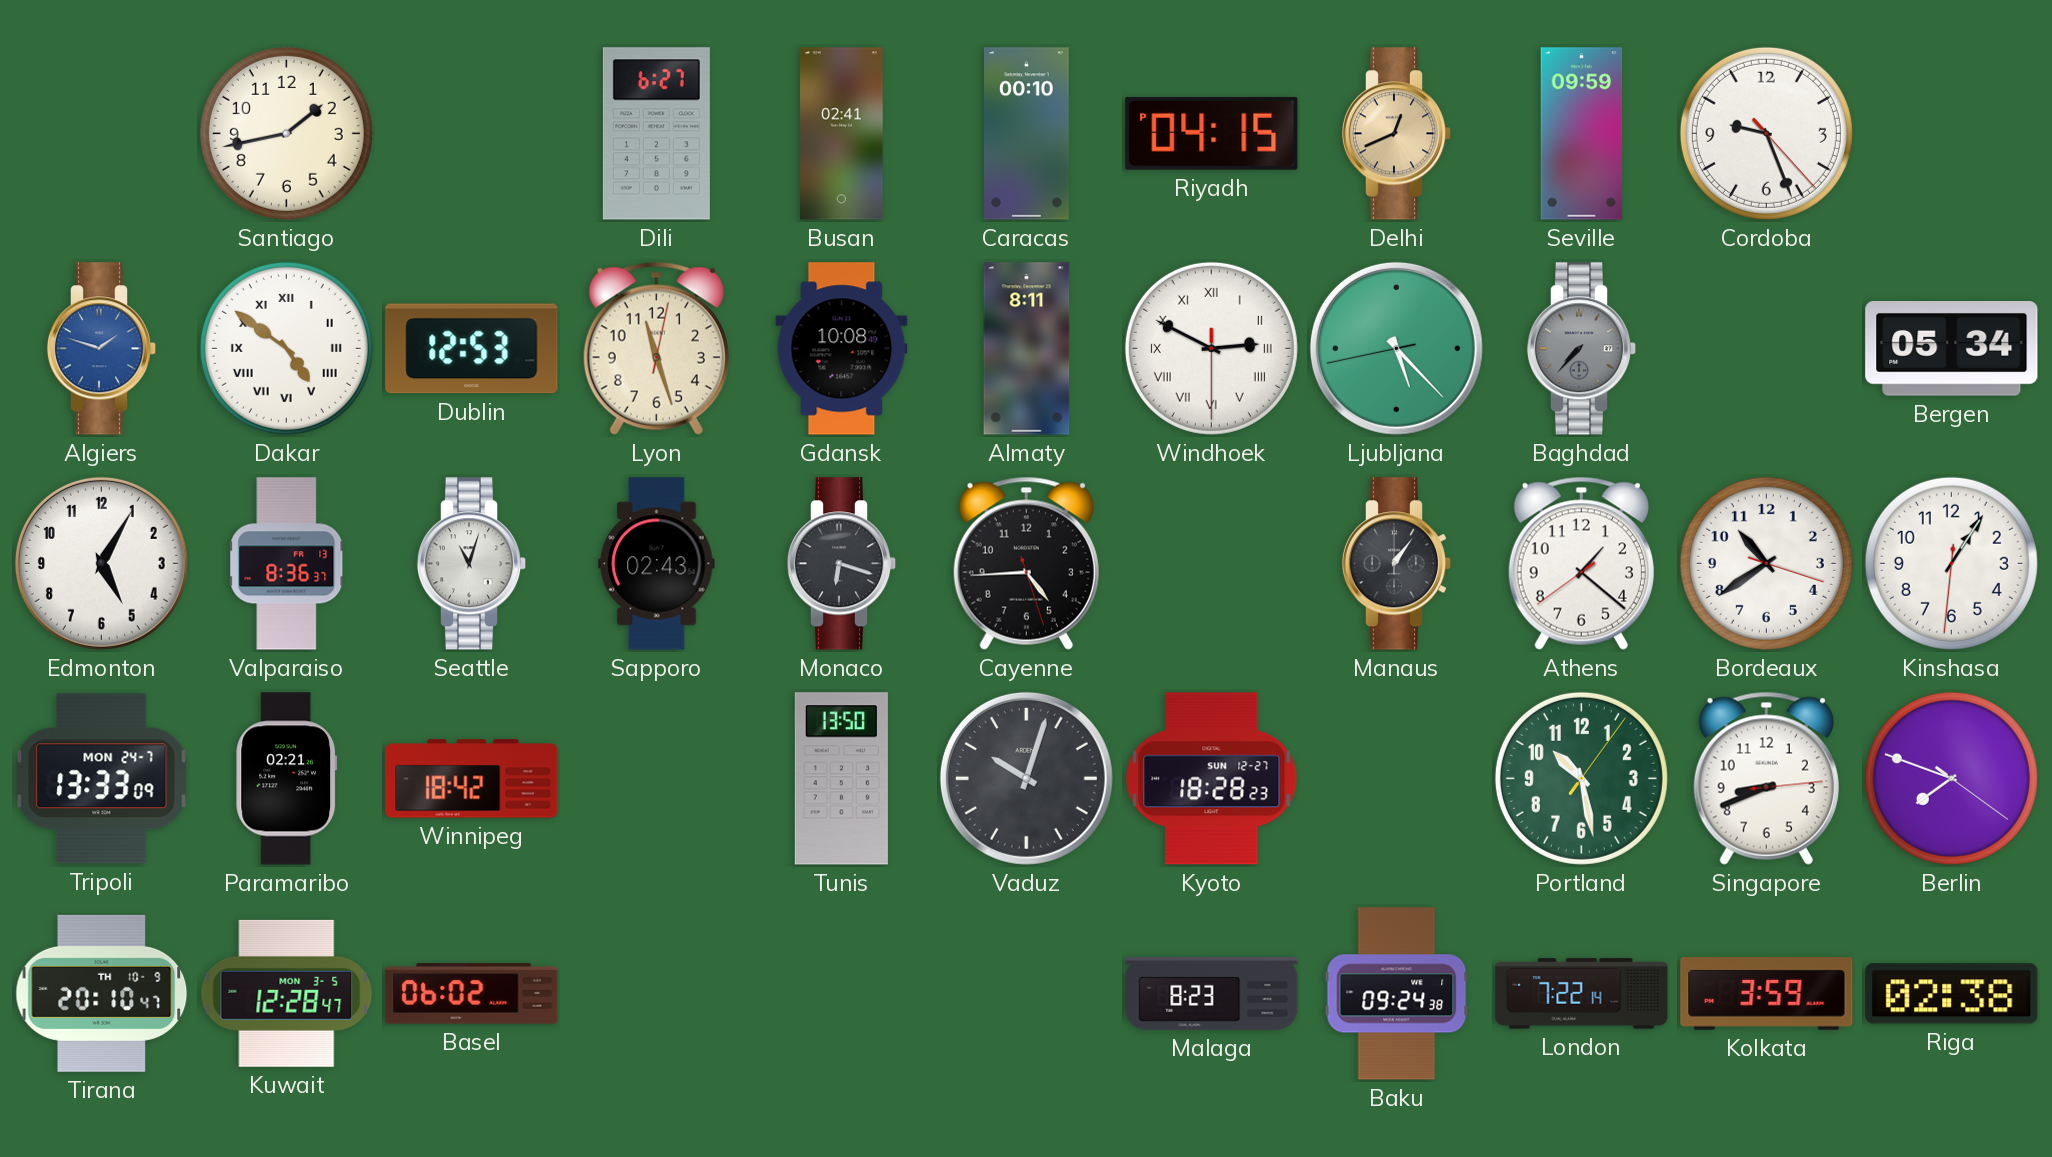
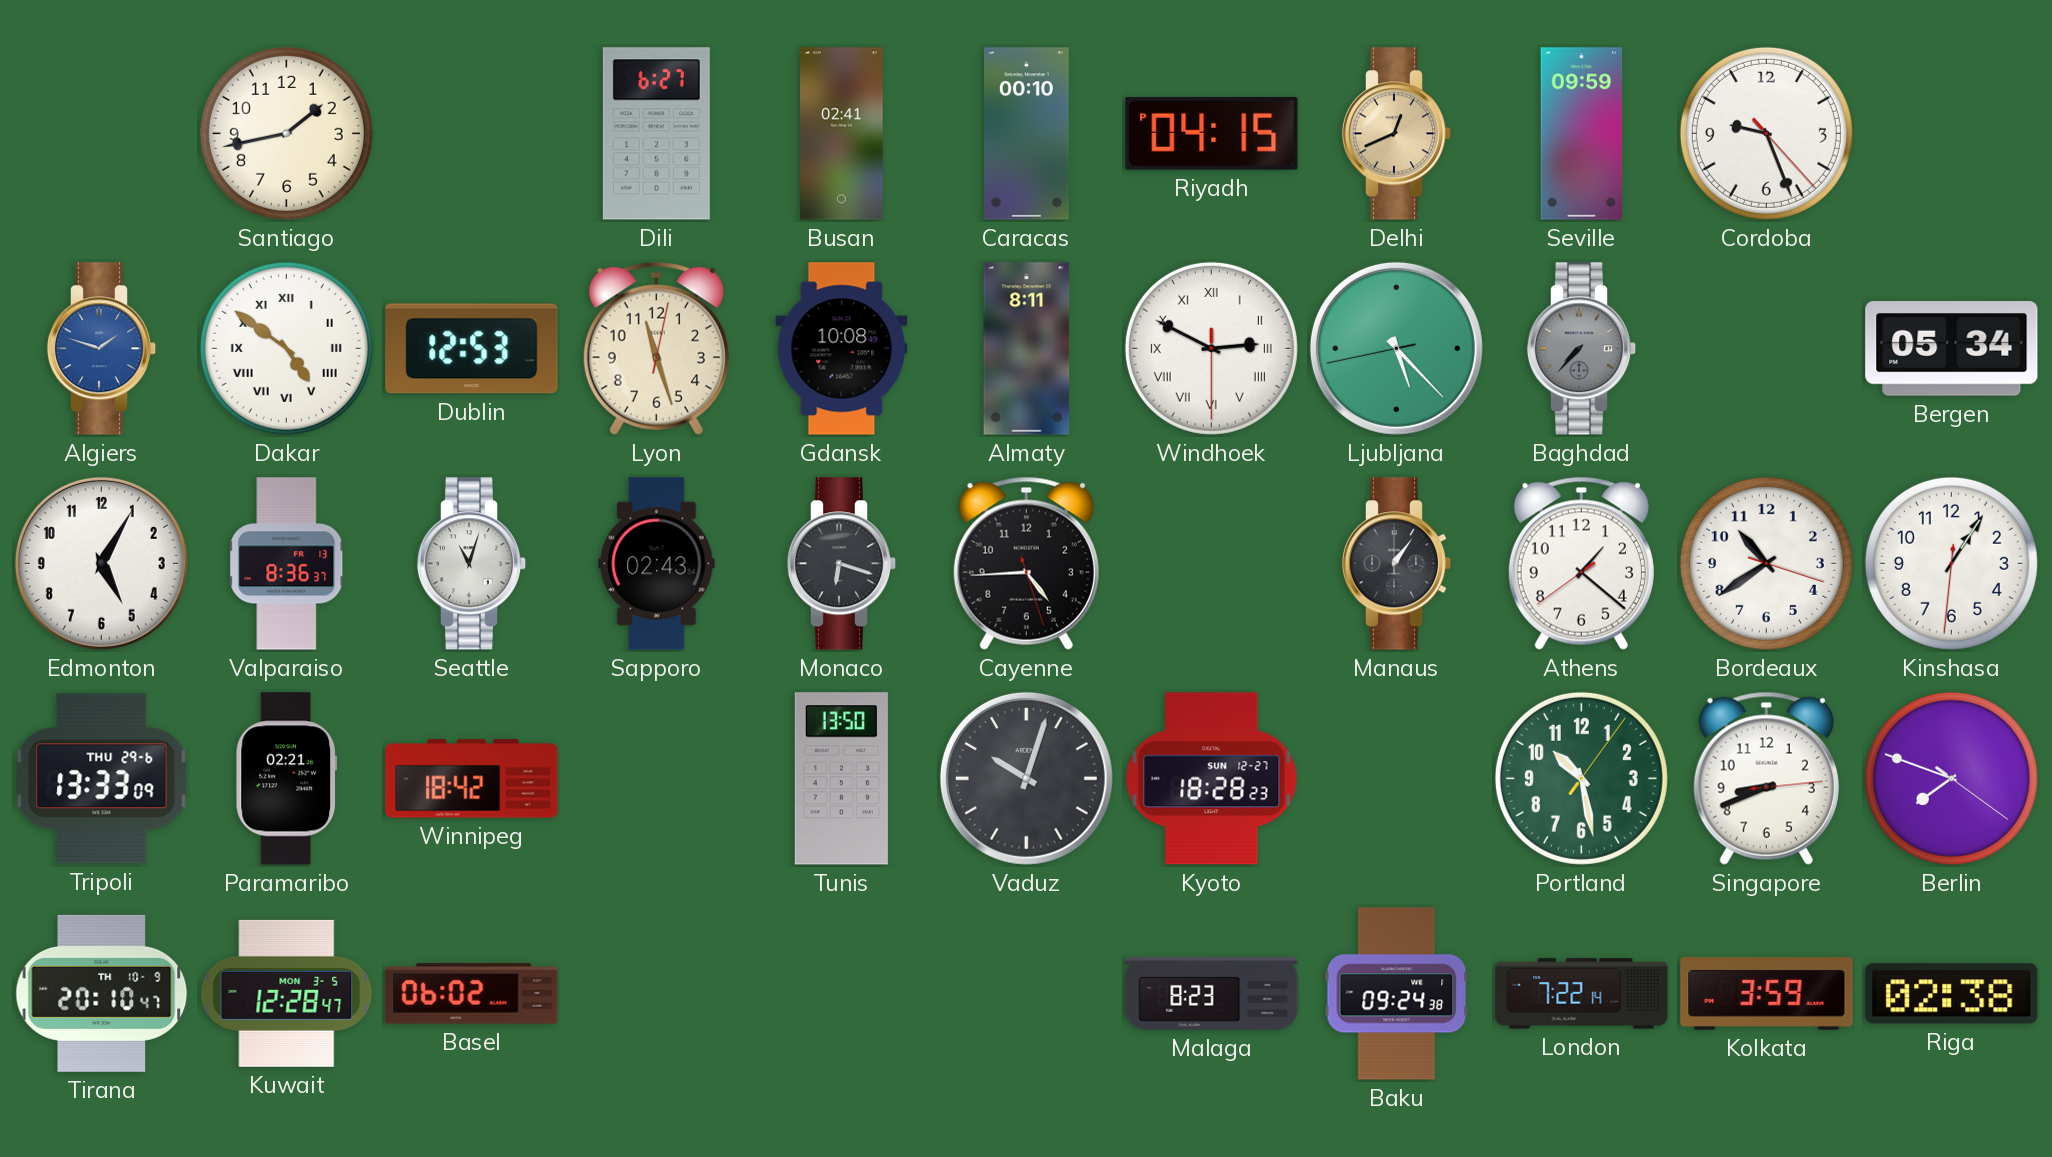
Tripoli date: MON 24-7 -> THU 29-6
